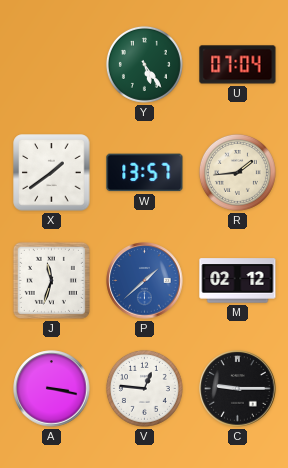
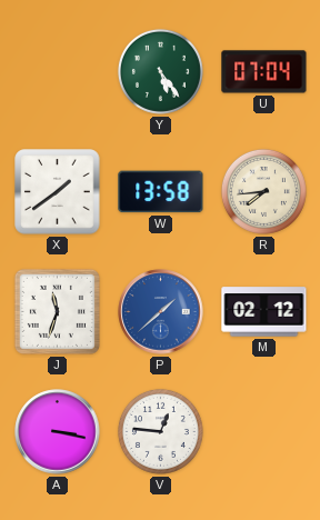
W: 13:57 -> 13:58
R: 1:44 -> 7:44
C: 9:15 -> none
